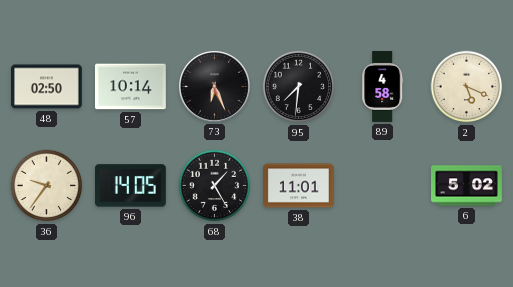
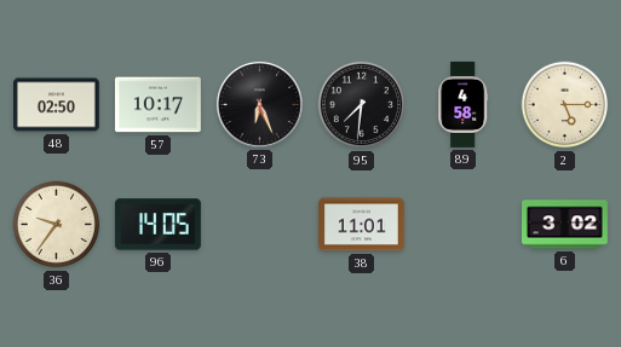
57: 10:14 -> 10:17
2: 5:19 -> 5:15
68: 1:25 -> none
6: 5:02 -> 3:02
